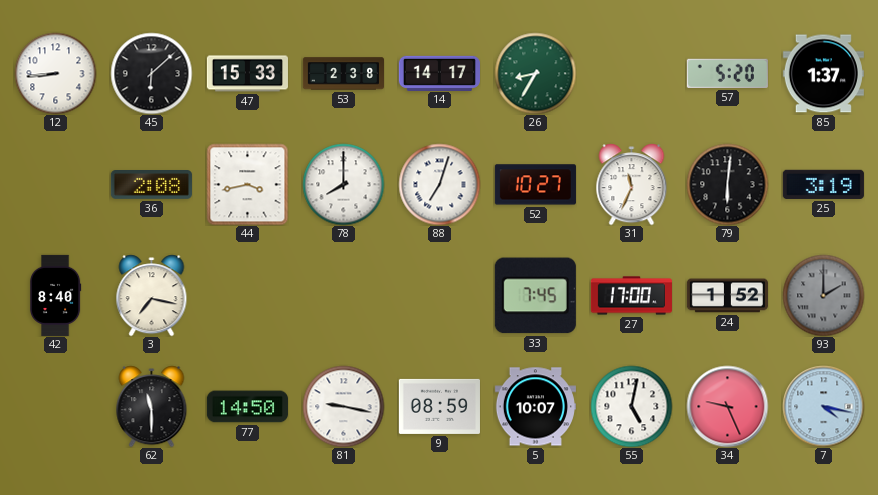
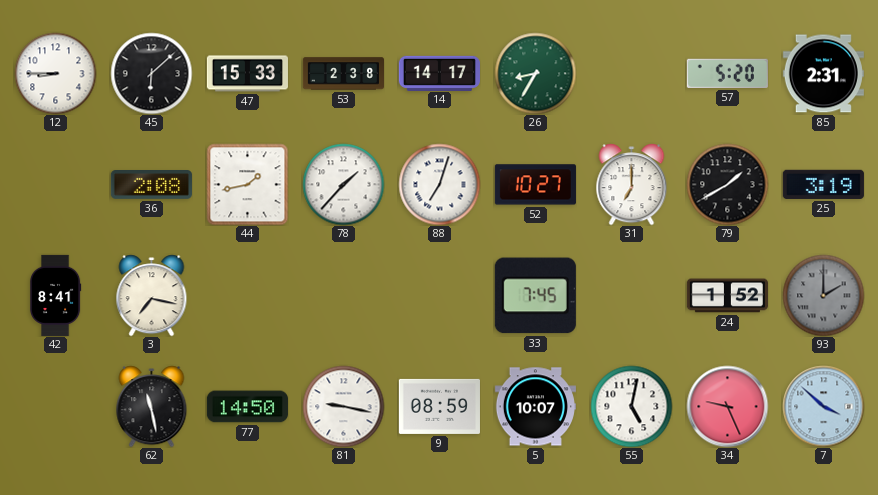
12: 8:44 -> 8:45
85: 1:37 -> 2:31
44: 3:43 -> 1:43
78: 8:00 -> 1:37
31: 11:34 -> 7:00
79: 6:01 -> 1:40
42: 8:40 -> 8:41
27: 17:00 -> none
62: 11:30 -> 11:28
7: 4:17 -> 3:52
